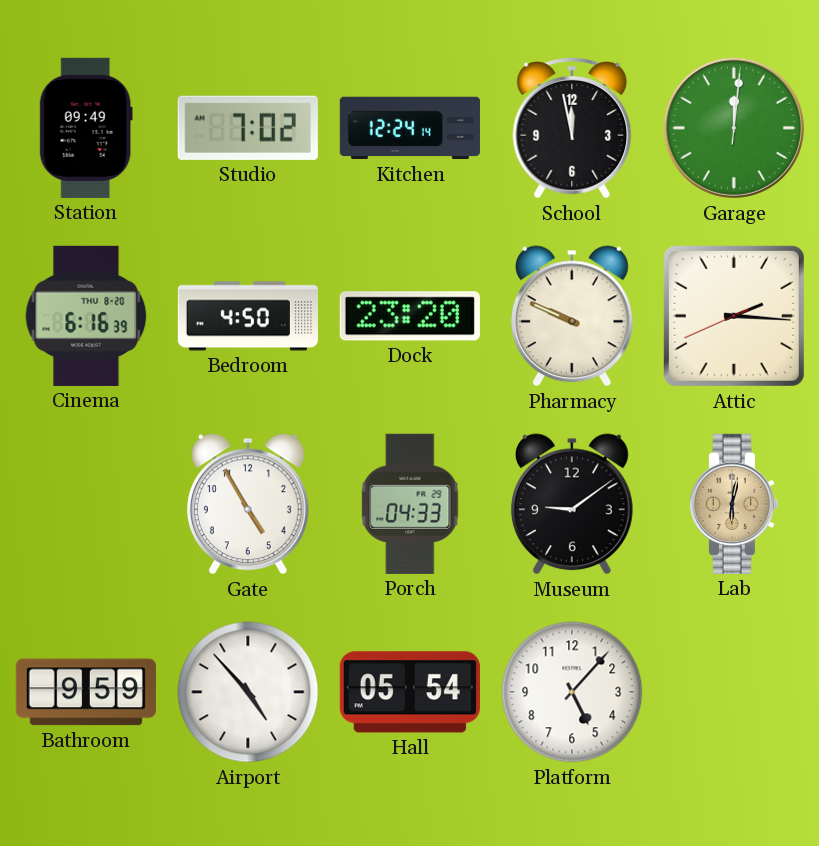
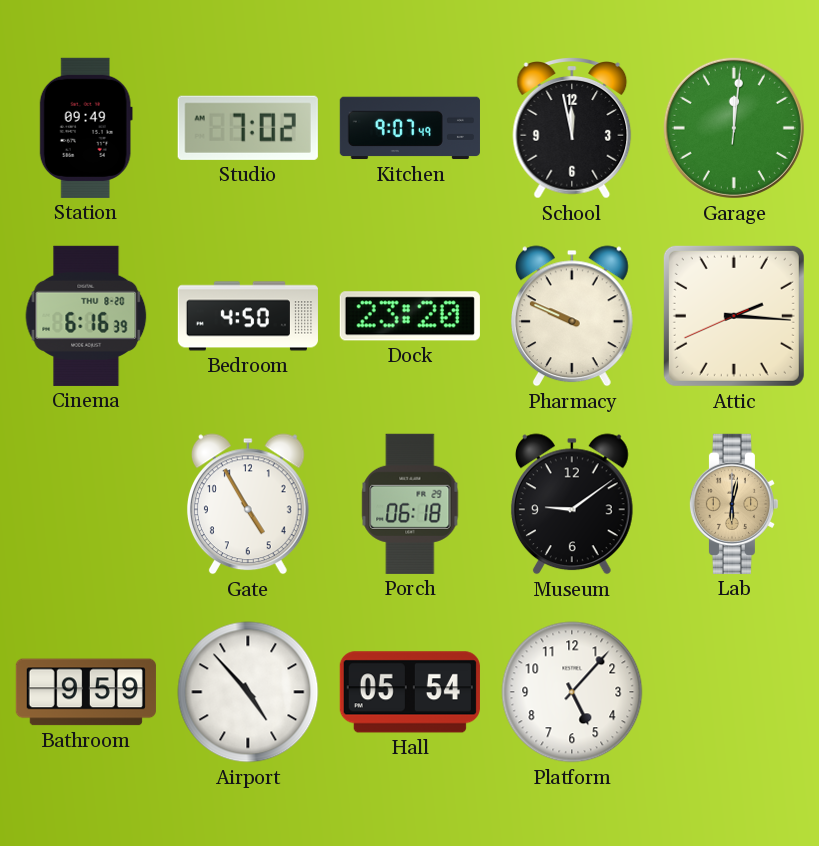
Kitchen: 12:24 -> 9:07
Porch: 04:33 -> 06:18
